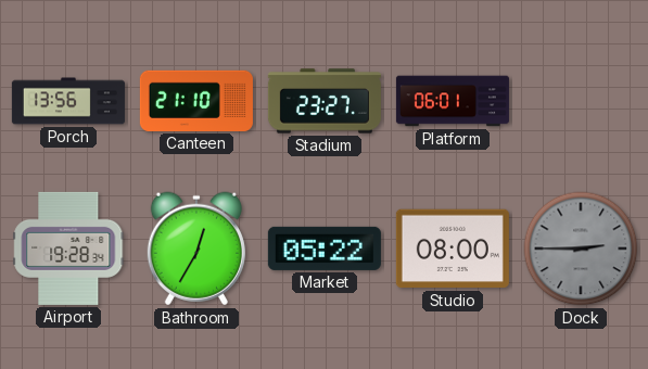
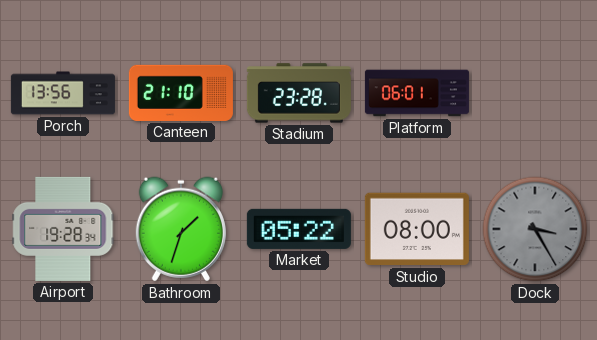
Stadium: 23:27 -> 23:28
Bathroom: 12:35 -> 1:33
Dock: 2:45 -> 3:25
